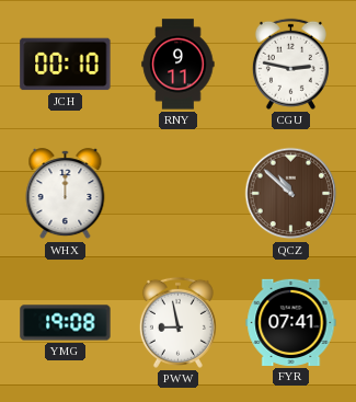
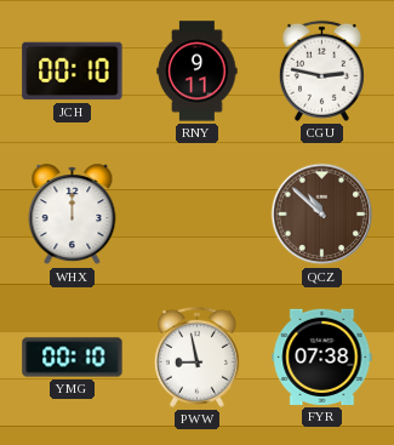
YMG: 19:08 -> 00:10
FYR: 07:41 -> 07:38
